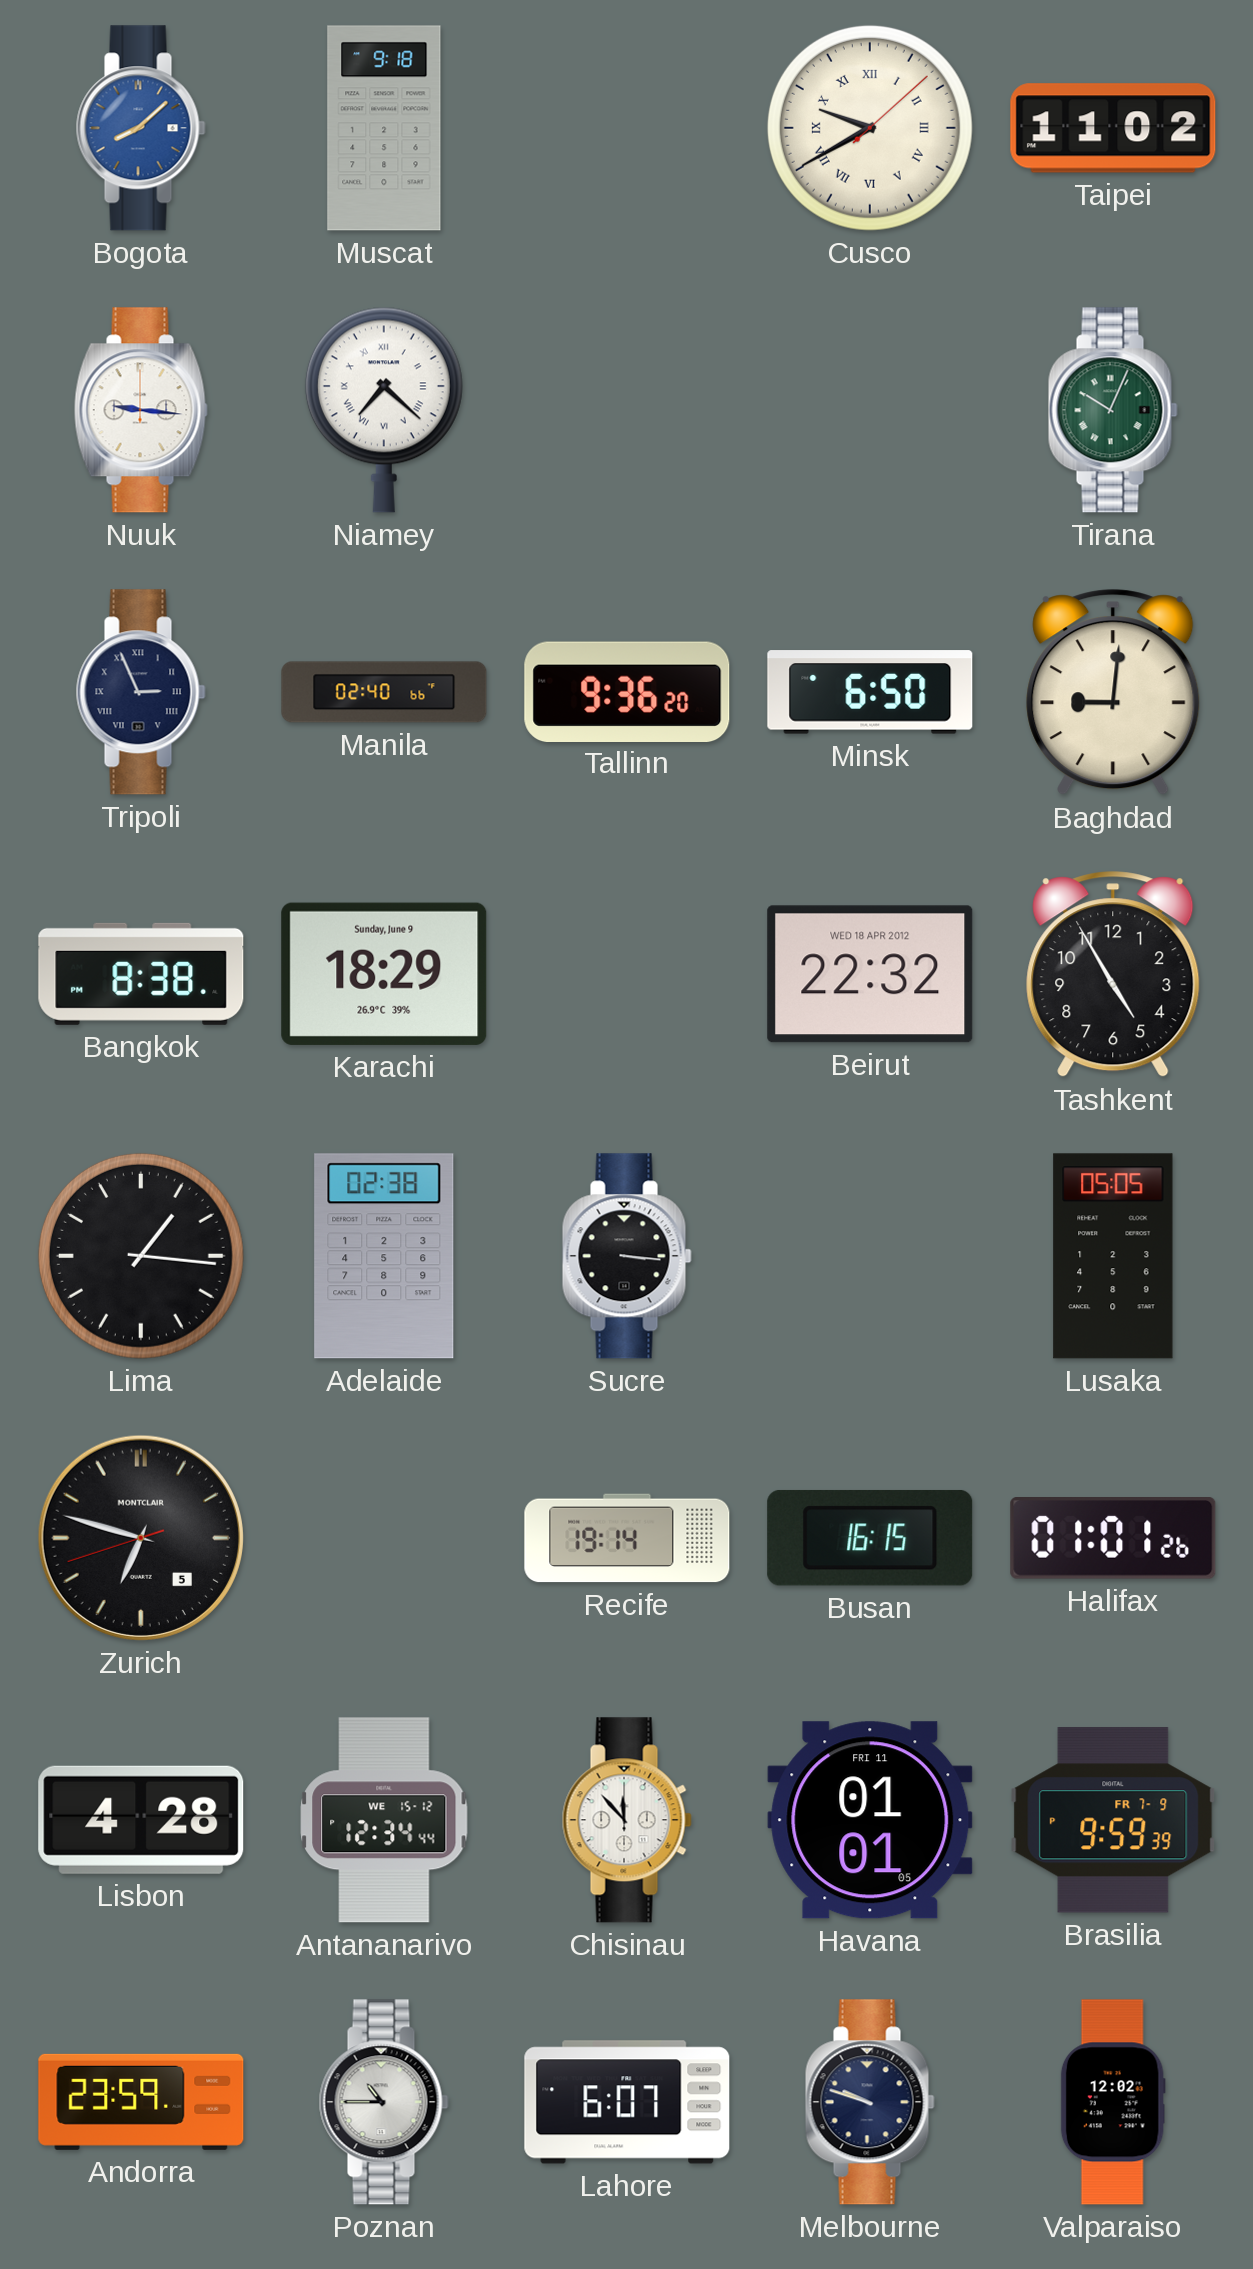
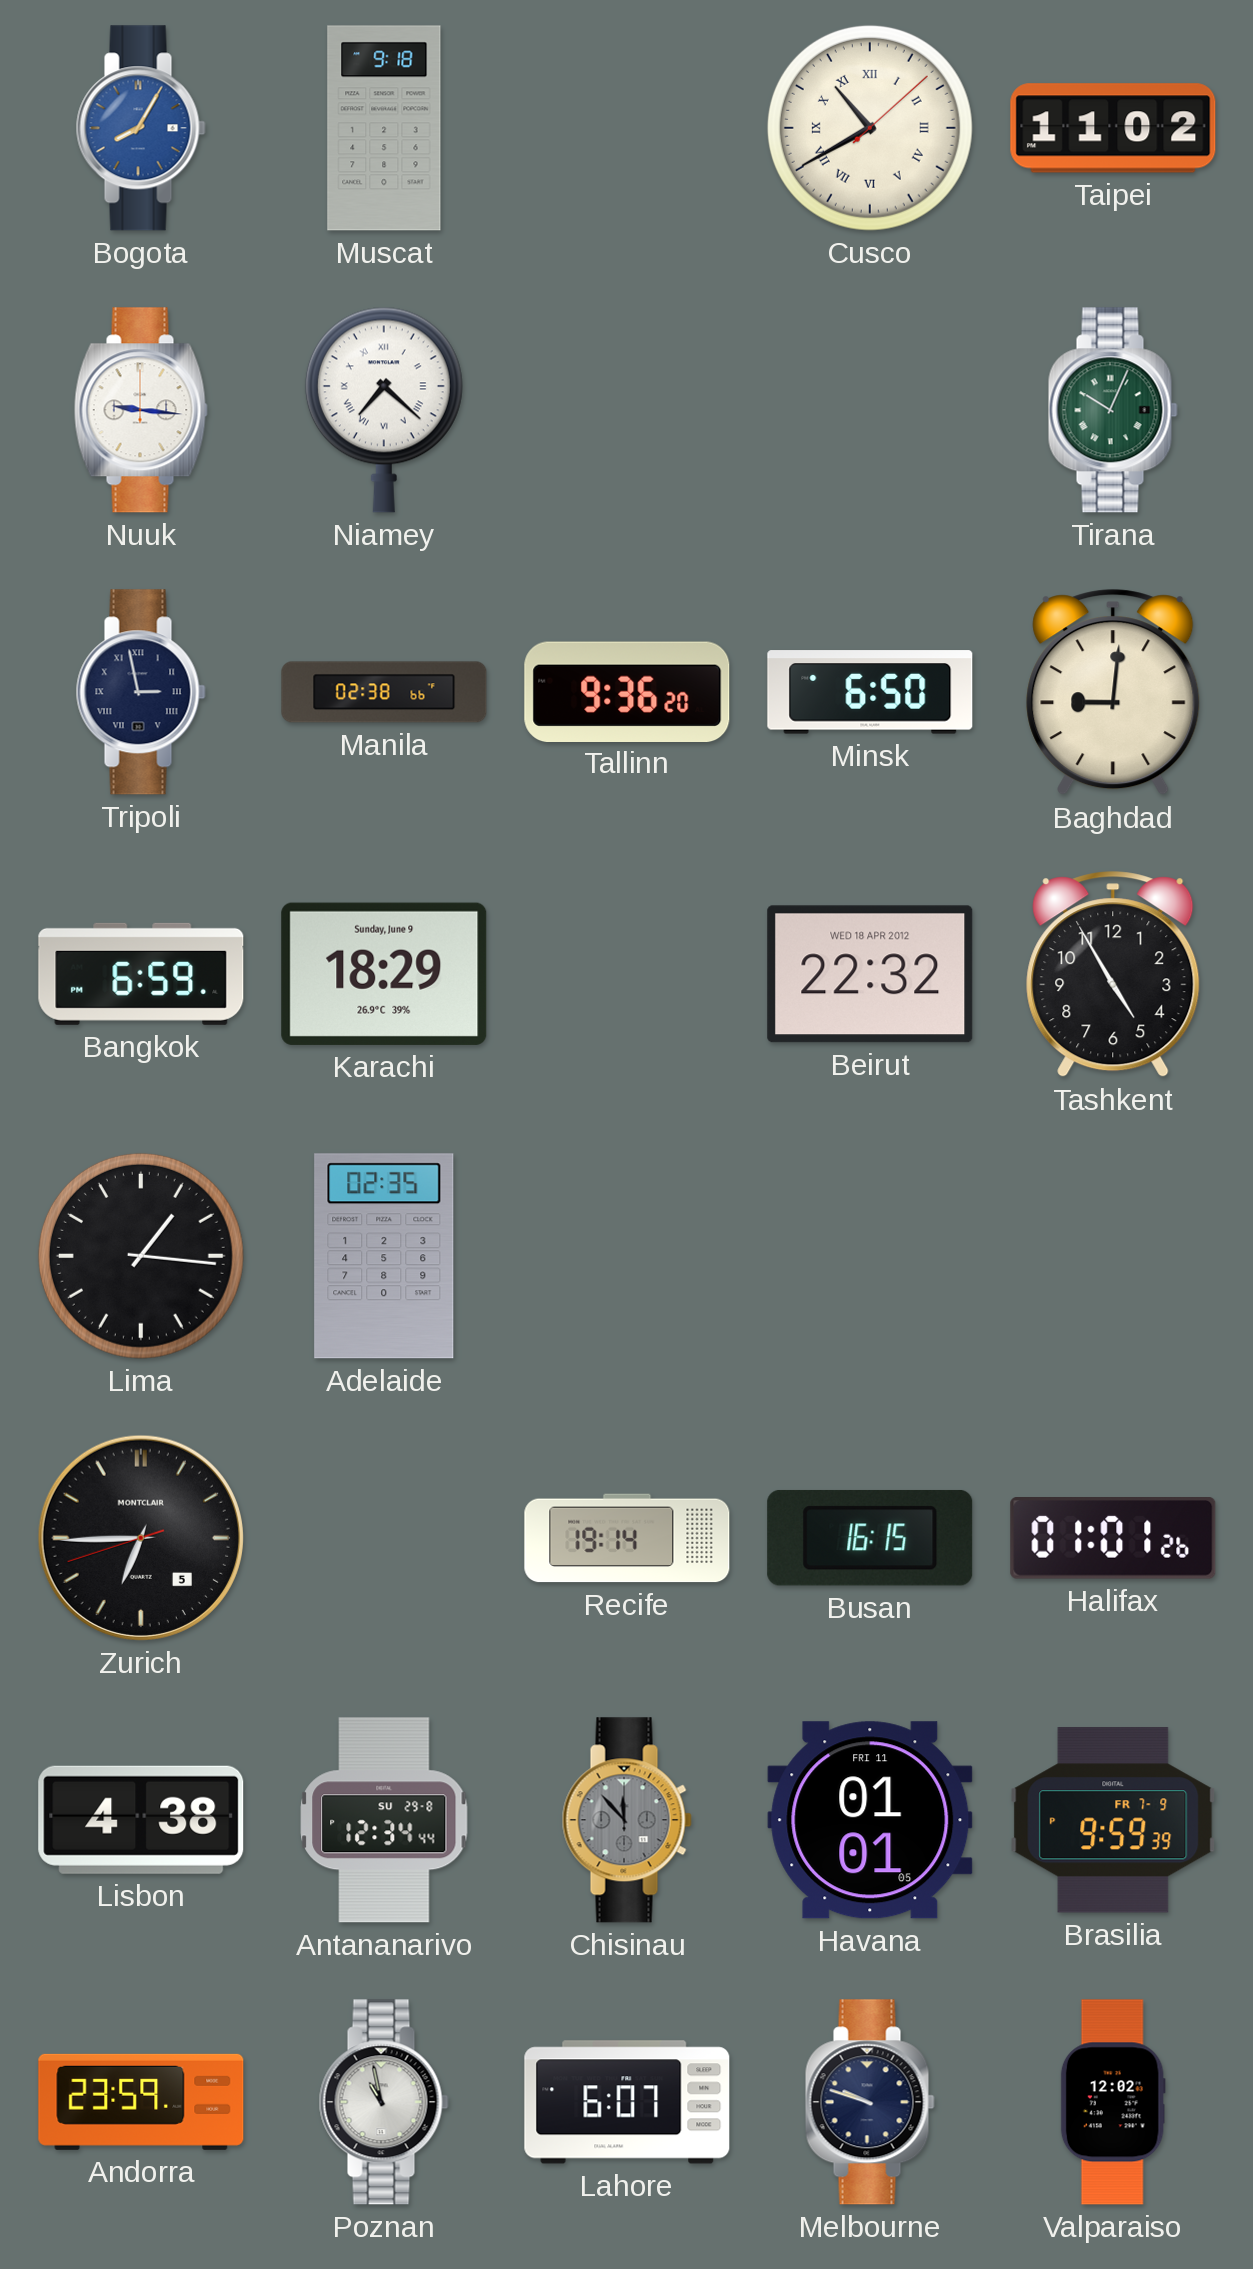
Bogota: 8:08 -> 8:05
Cusco: 9:40 -> 10:40
Tripoli: 2:56 -> 2:58
Manila: 02:40 -> 02:38
Bangkok: 8:38 -> 6:59
Adelaide: 02:38 -> 02:35
Sucre: 3:16 -> none
Lusaka: 05:05 -> none
Zurich: 6:47 -> 6:44
Lisbon: 4:28 -> 4:38
Antananarivo date: WE 15-12 -> SU 29-8
Chisinau dial: white -> grey
Poznan: 10:45 -> 10:58
